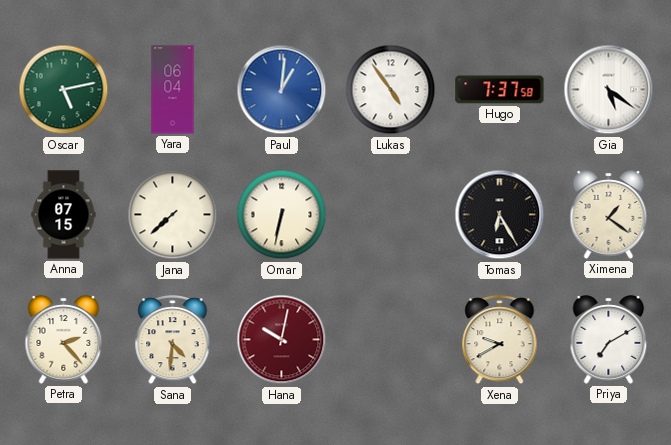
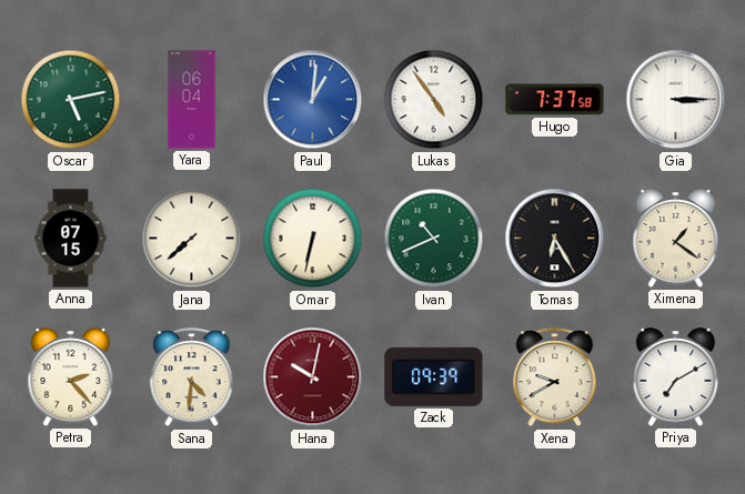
Gia: 5:21 -> 3:15
Ivan: none -> 10:41
Zack: none -> 09:39
